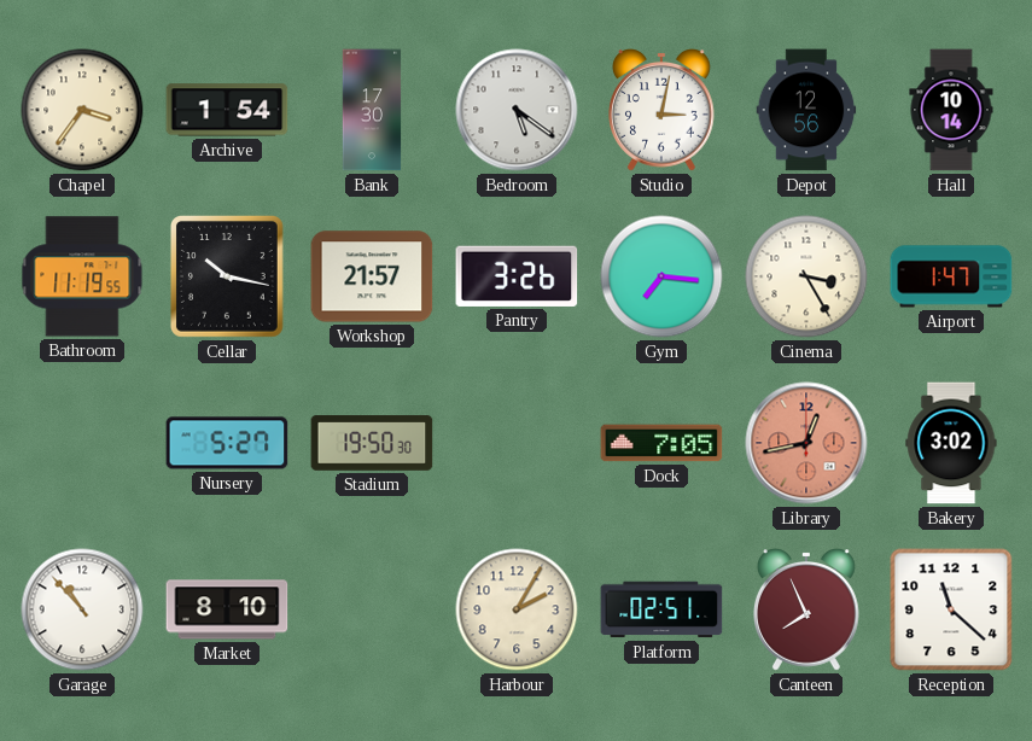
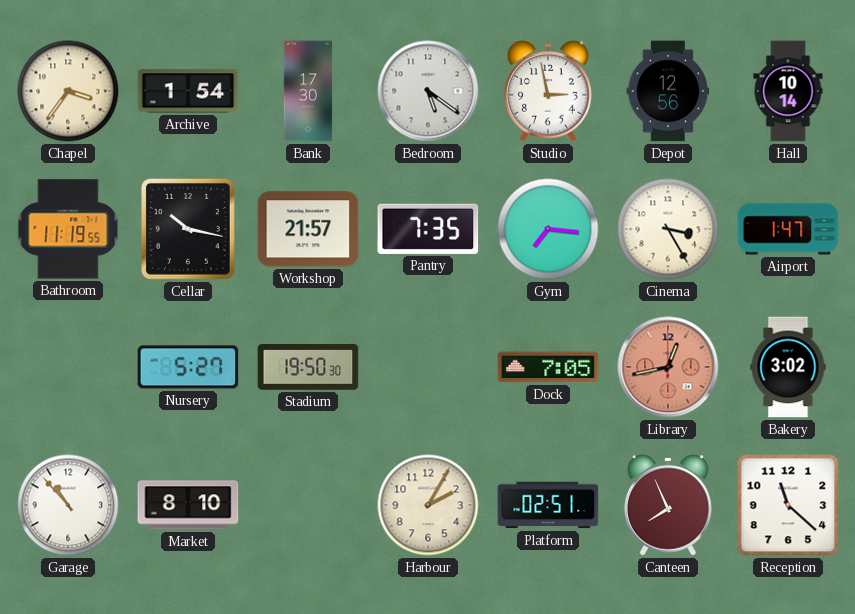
Studio: 3:02 -> 2:58
Pantry: 3:26 -> 7:35
